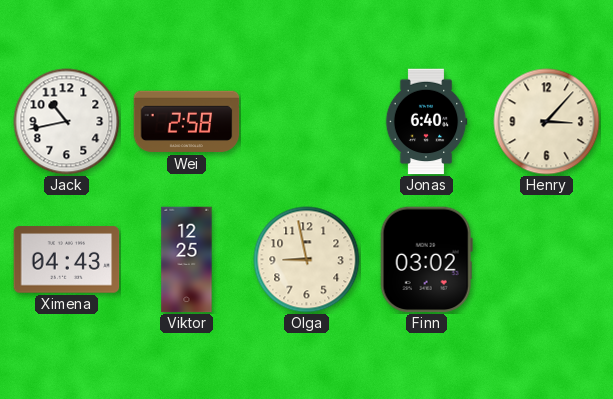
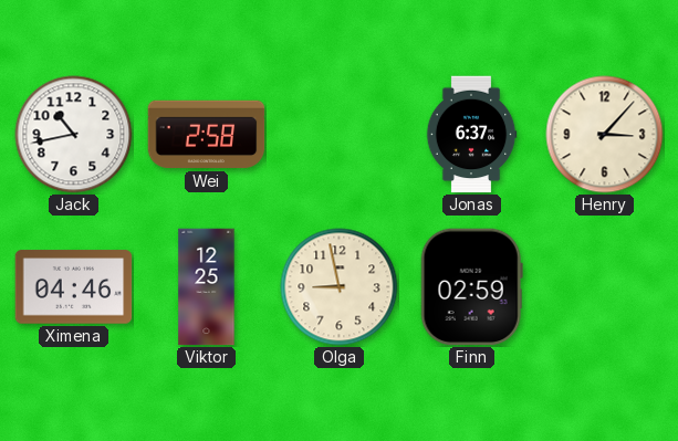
Jonas: 6:40 -> 6:37
Ximena: 04:43 -> 04:46
Finn: 03:02 -> 02:59
